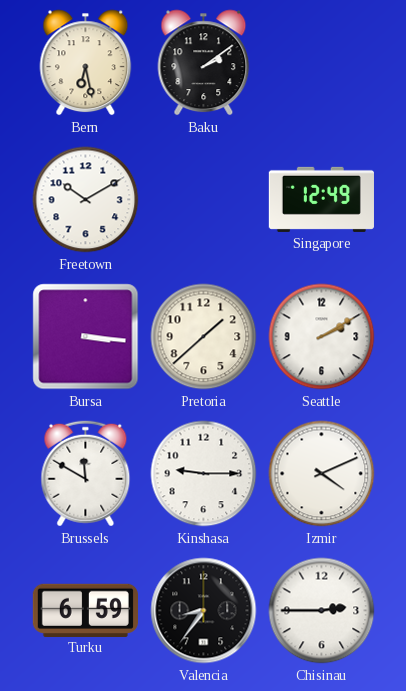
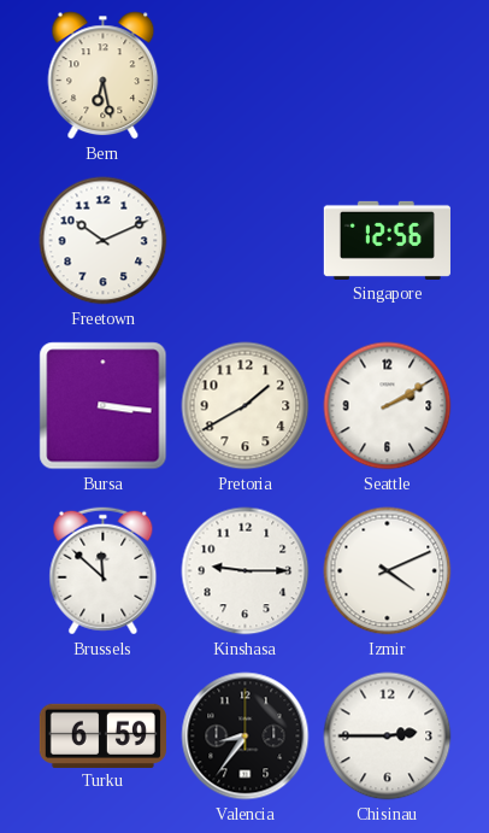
Baku: 2:09 -> none
Freetown: 10:10 -> 10:11
Singapore: 12:49 -> 12:56
Pretoria: 1:38 -> 1:40
Brussels: 11:50 -> 11:52
